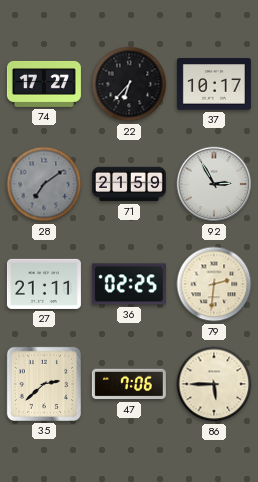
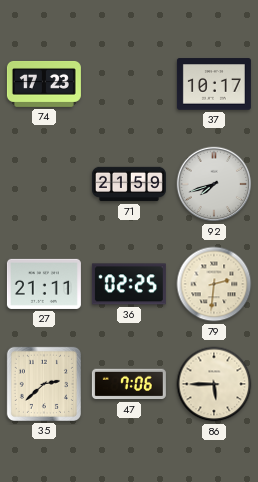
74: 17:27 -> 17:23
22: 6:37 -> none
28: 7:09 -> none
92: 2:55 -> 7:42
